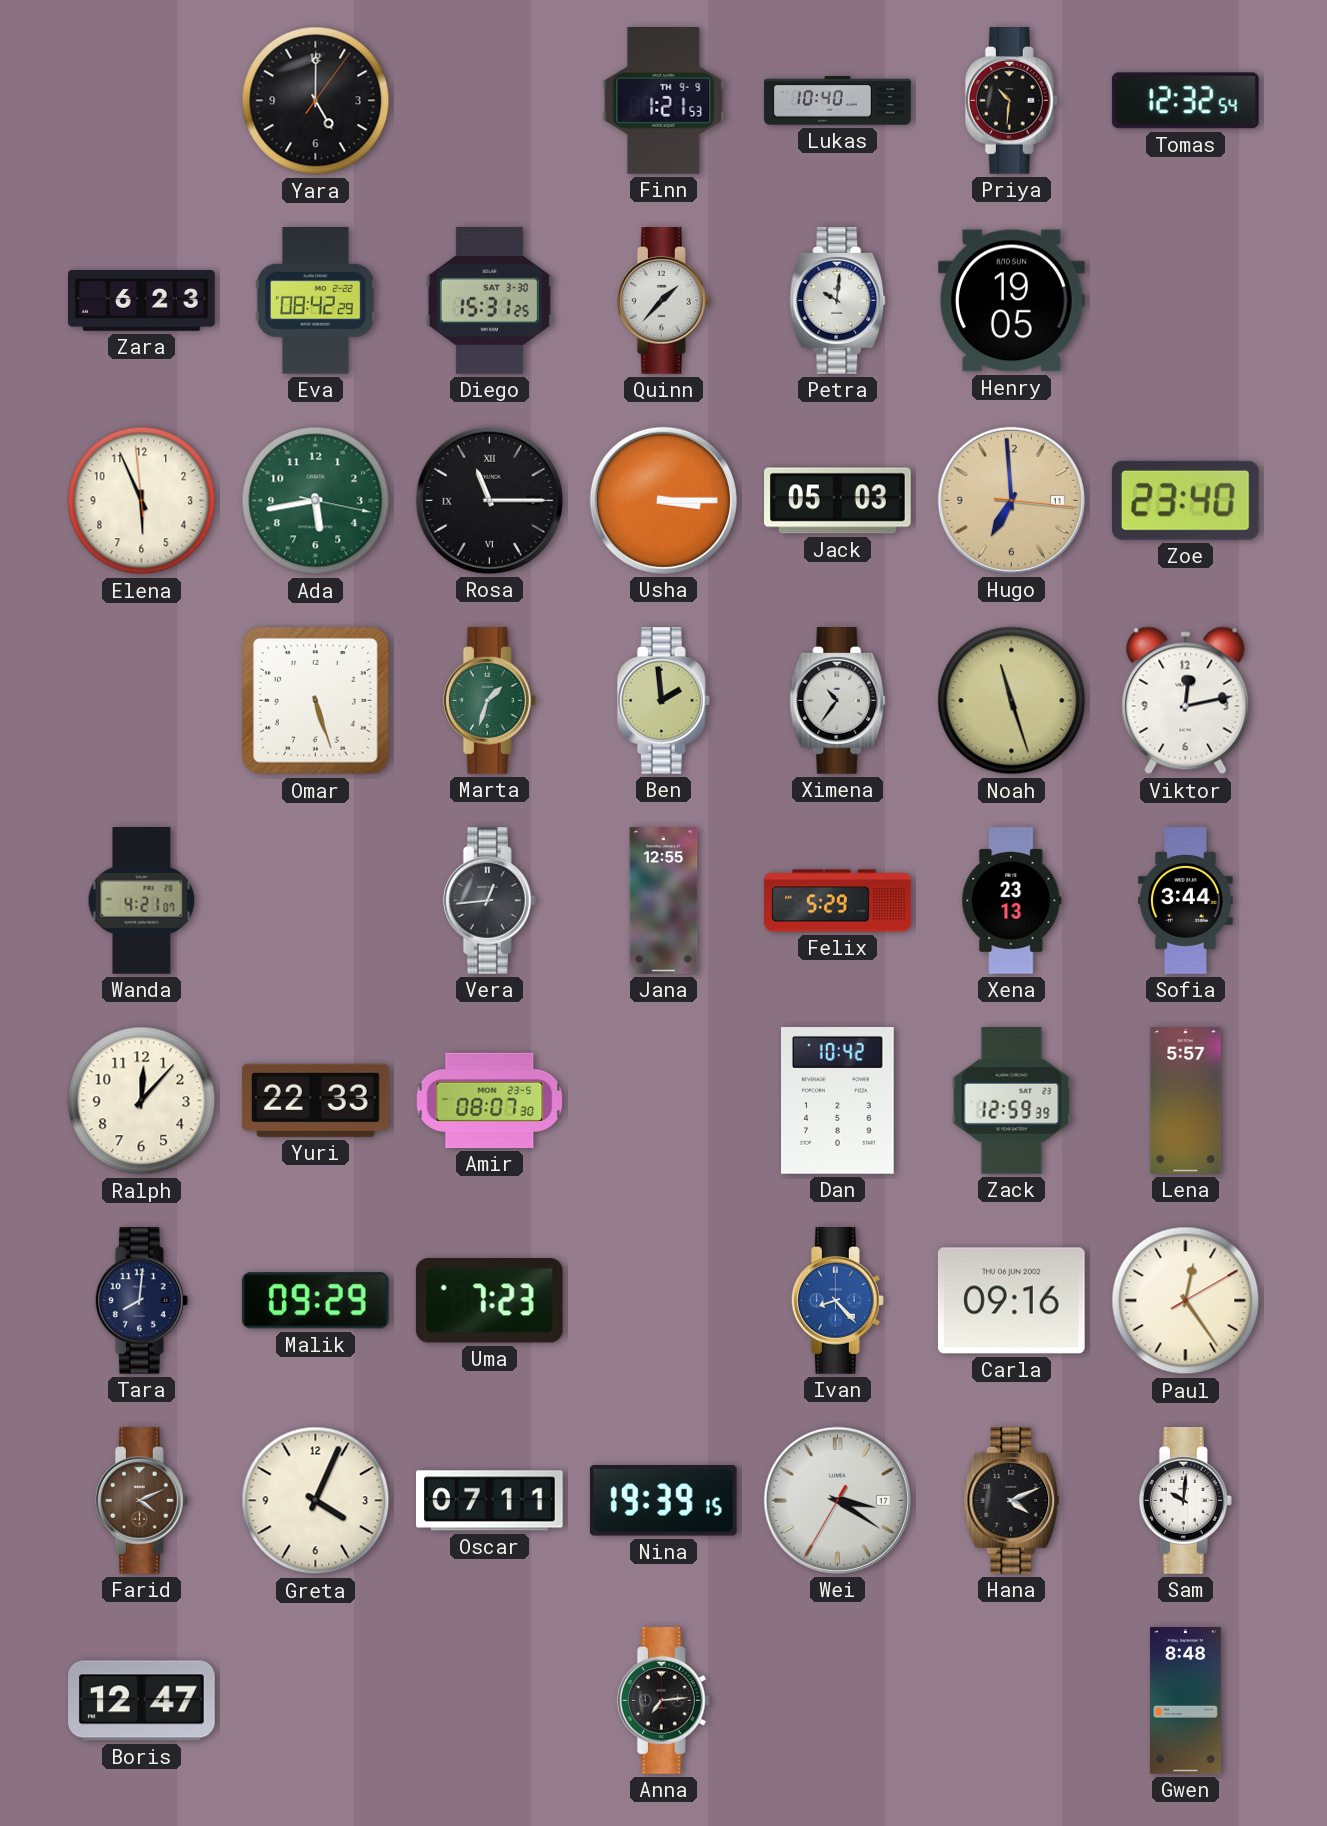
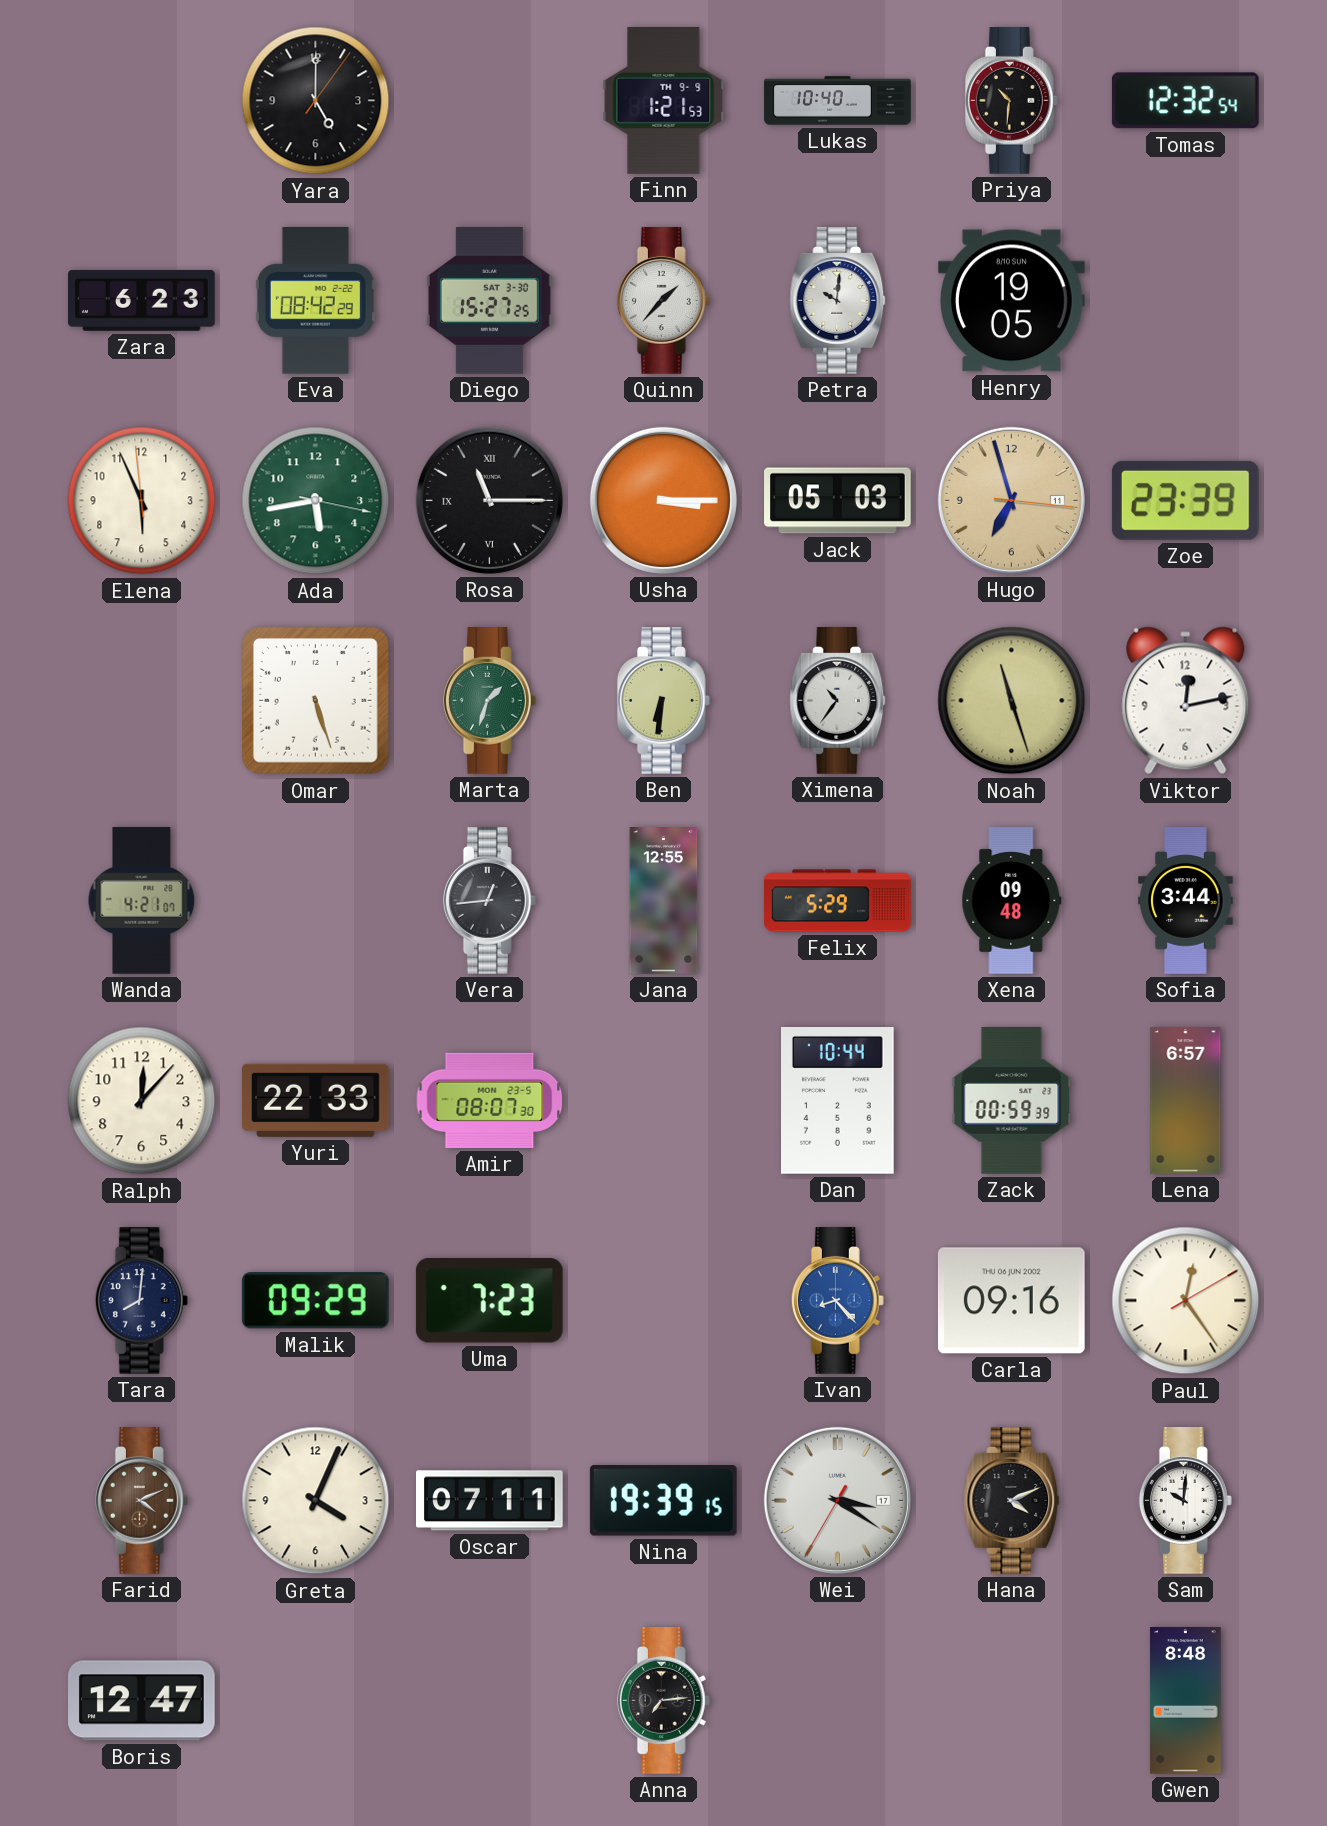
Diego: 15:31 -> 15:27
Hugo: 6:59 -> 6:57
Zoe: 23:40 -> 23:39
Ben: 1:59 -> 6:31
Xena: 23:13 -> 09:48
Dan: 10:42 -> 10:44
Zack: 12:59 -> 00:59
Lena: 5:57 -> 6:57
